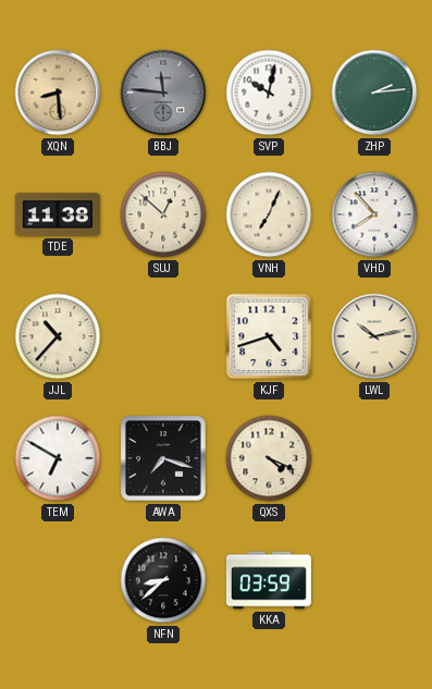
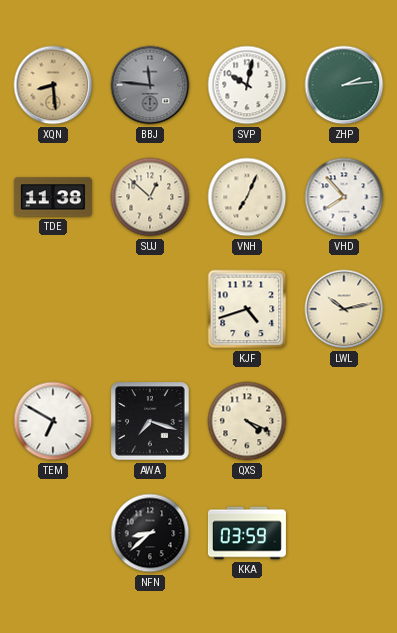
JJL: 10:37 -> none
